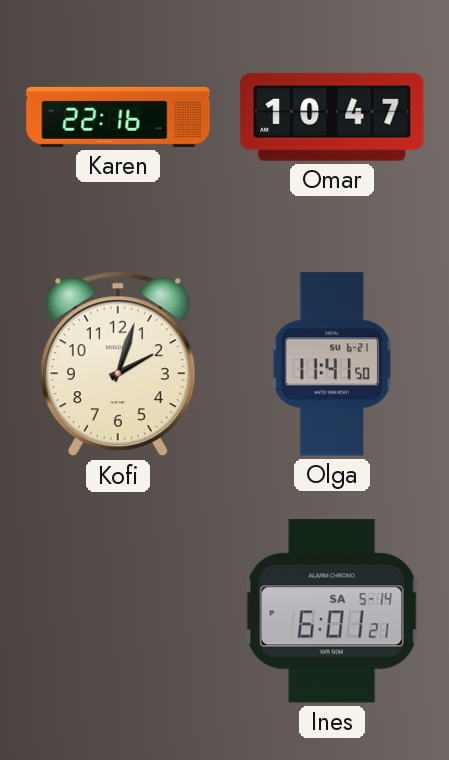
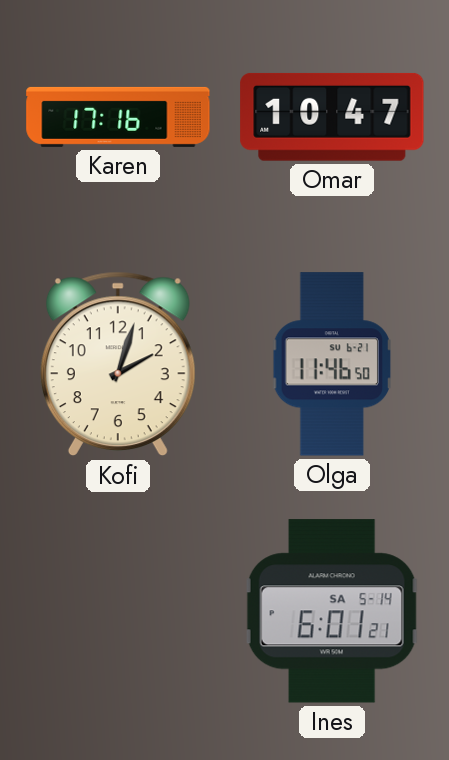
Karen: 22:16 -> 17:16
Olga: 11:41 -> 11:46
